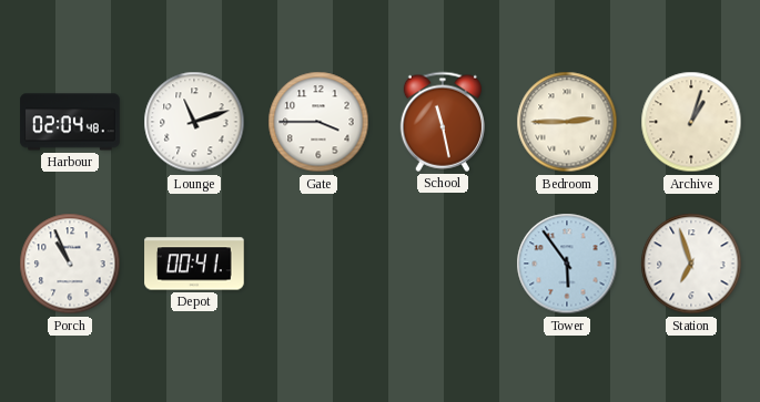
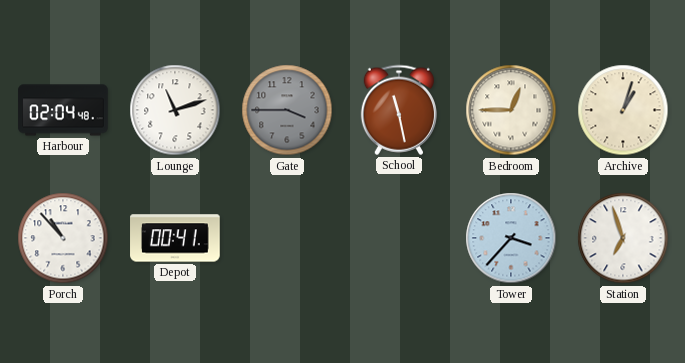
Gate dial: white -> grey
Bedroom: 2:45 -> 12:45
Porch: 10:56 -> 10:53
Tower: 5:54 -> 3:37
